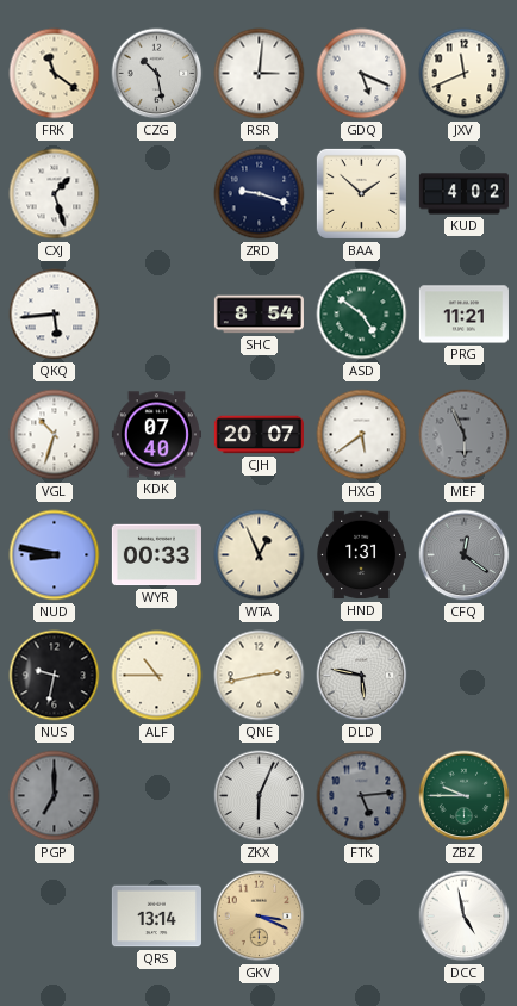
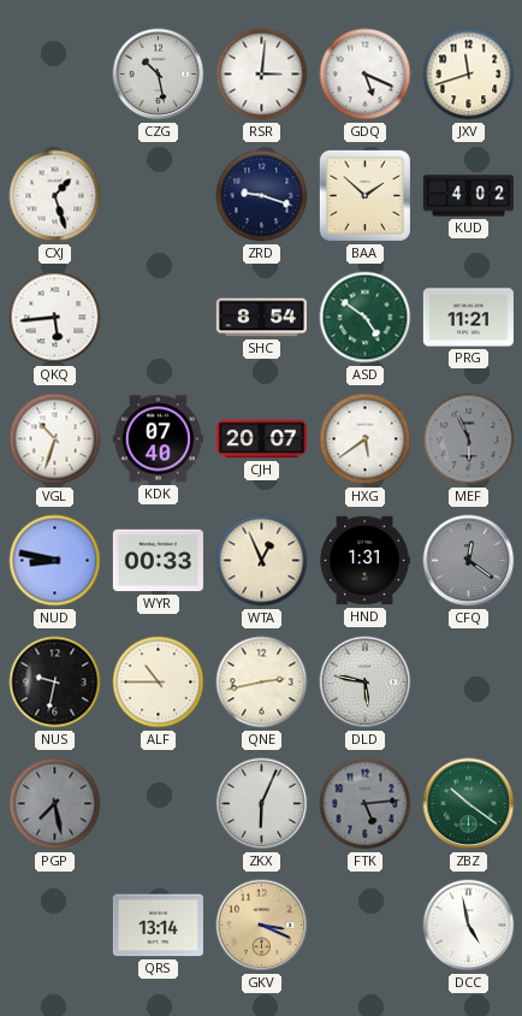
FRK: 11:21 -> none
JXV: 11:41 -> 11:42
PGP: 7:00 -> 7:28
ZBZ: 9:45 -> 10:21
